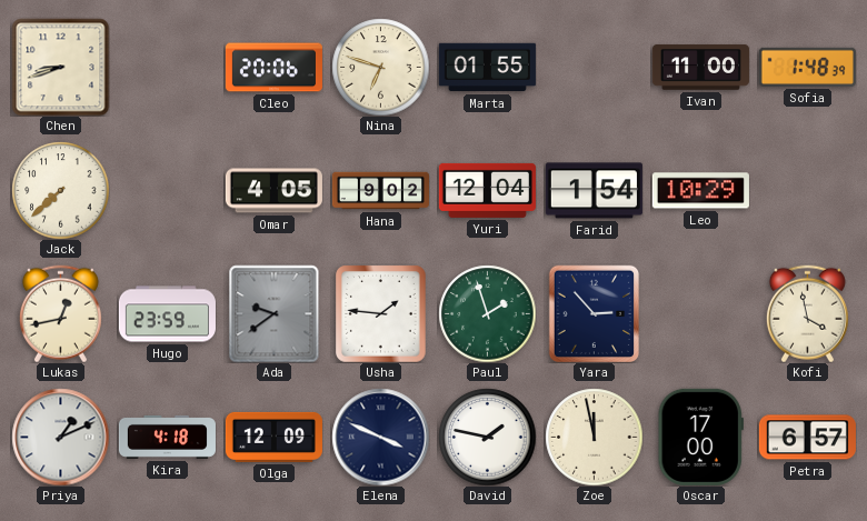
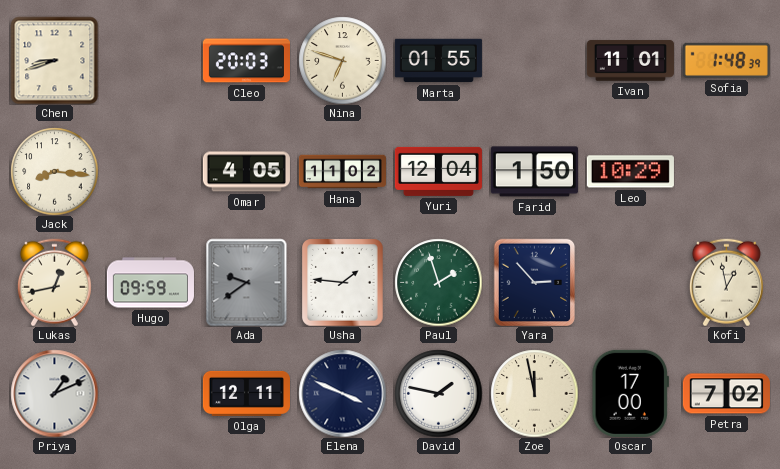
Cleo: 20:06 -> 20:03
Ivan: 11:00 -> 11:01
Jack: 7:38 -> 8:16
Hana: 9:02 -> 11:02
Farid: 1:54 -> 1:50
Hugo: 23:59 -> 09:59
Kofi: 3:58 -> 12:58
Kira: 4:18 -> none
Olga: 12:09 -> 12:11
Petra: 6:57 -> 7:02
